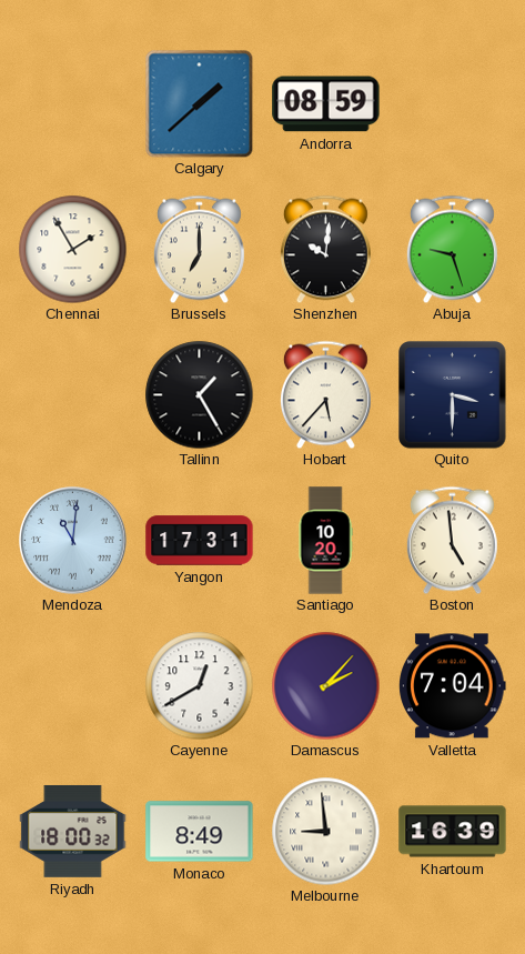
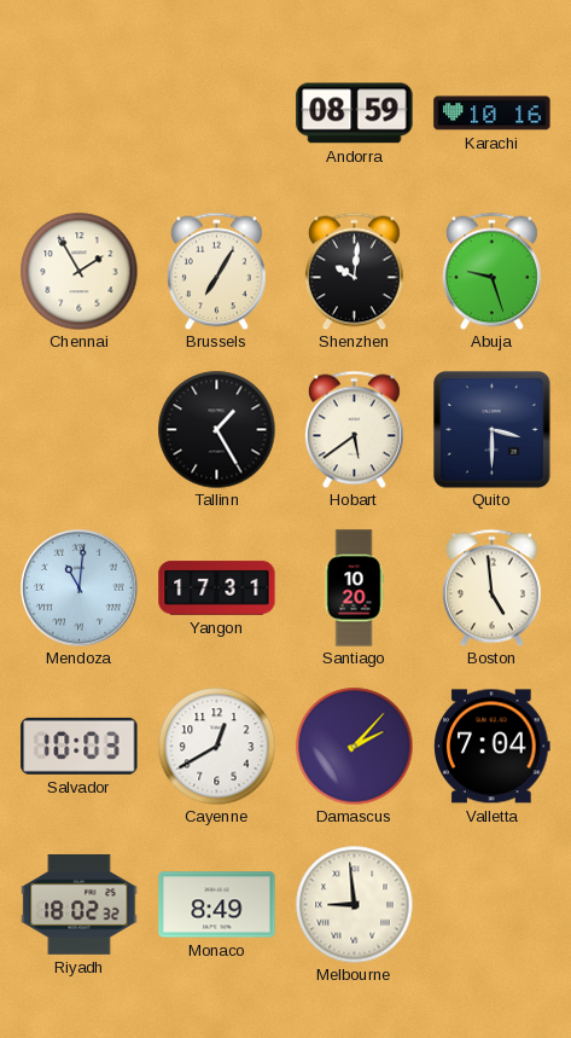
Calgary: 1:38 -> none
Karachi: none -> 10:16
Brussels: 7:00 -> 7:05
Hobart: 5:37 -> 5:39
Salvador: none -> 10:03
Riyadh: 18:00 -> 18:02
Khartoum: 16:39 -> none
